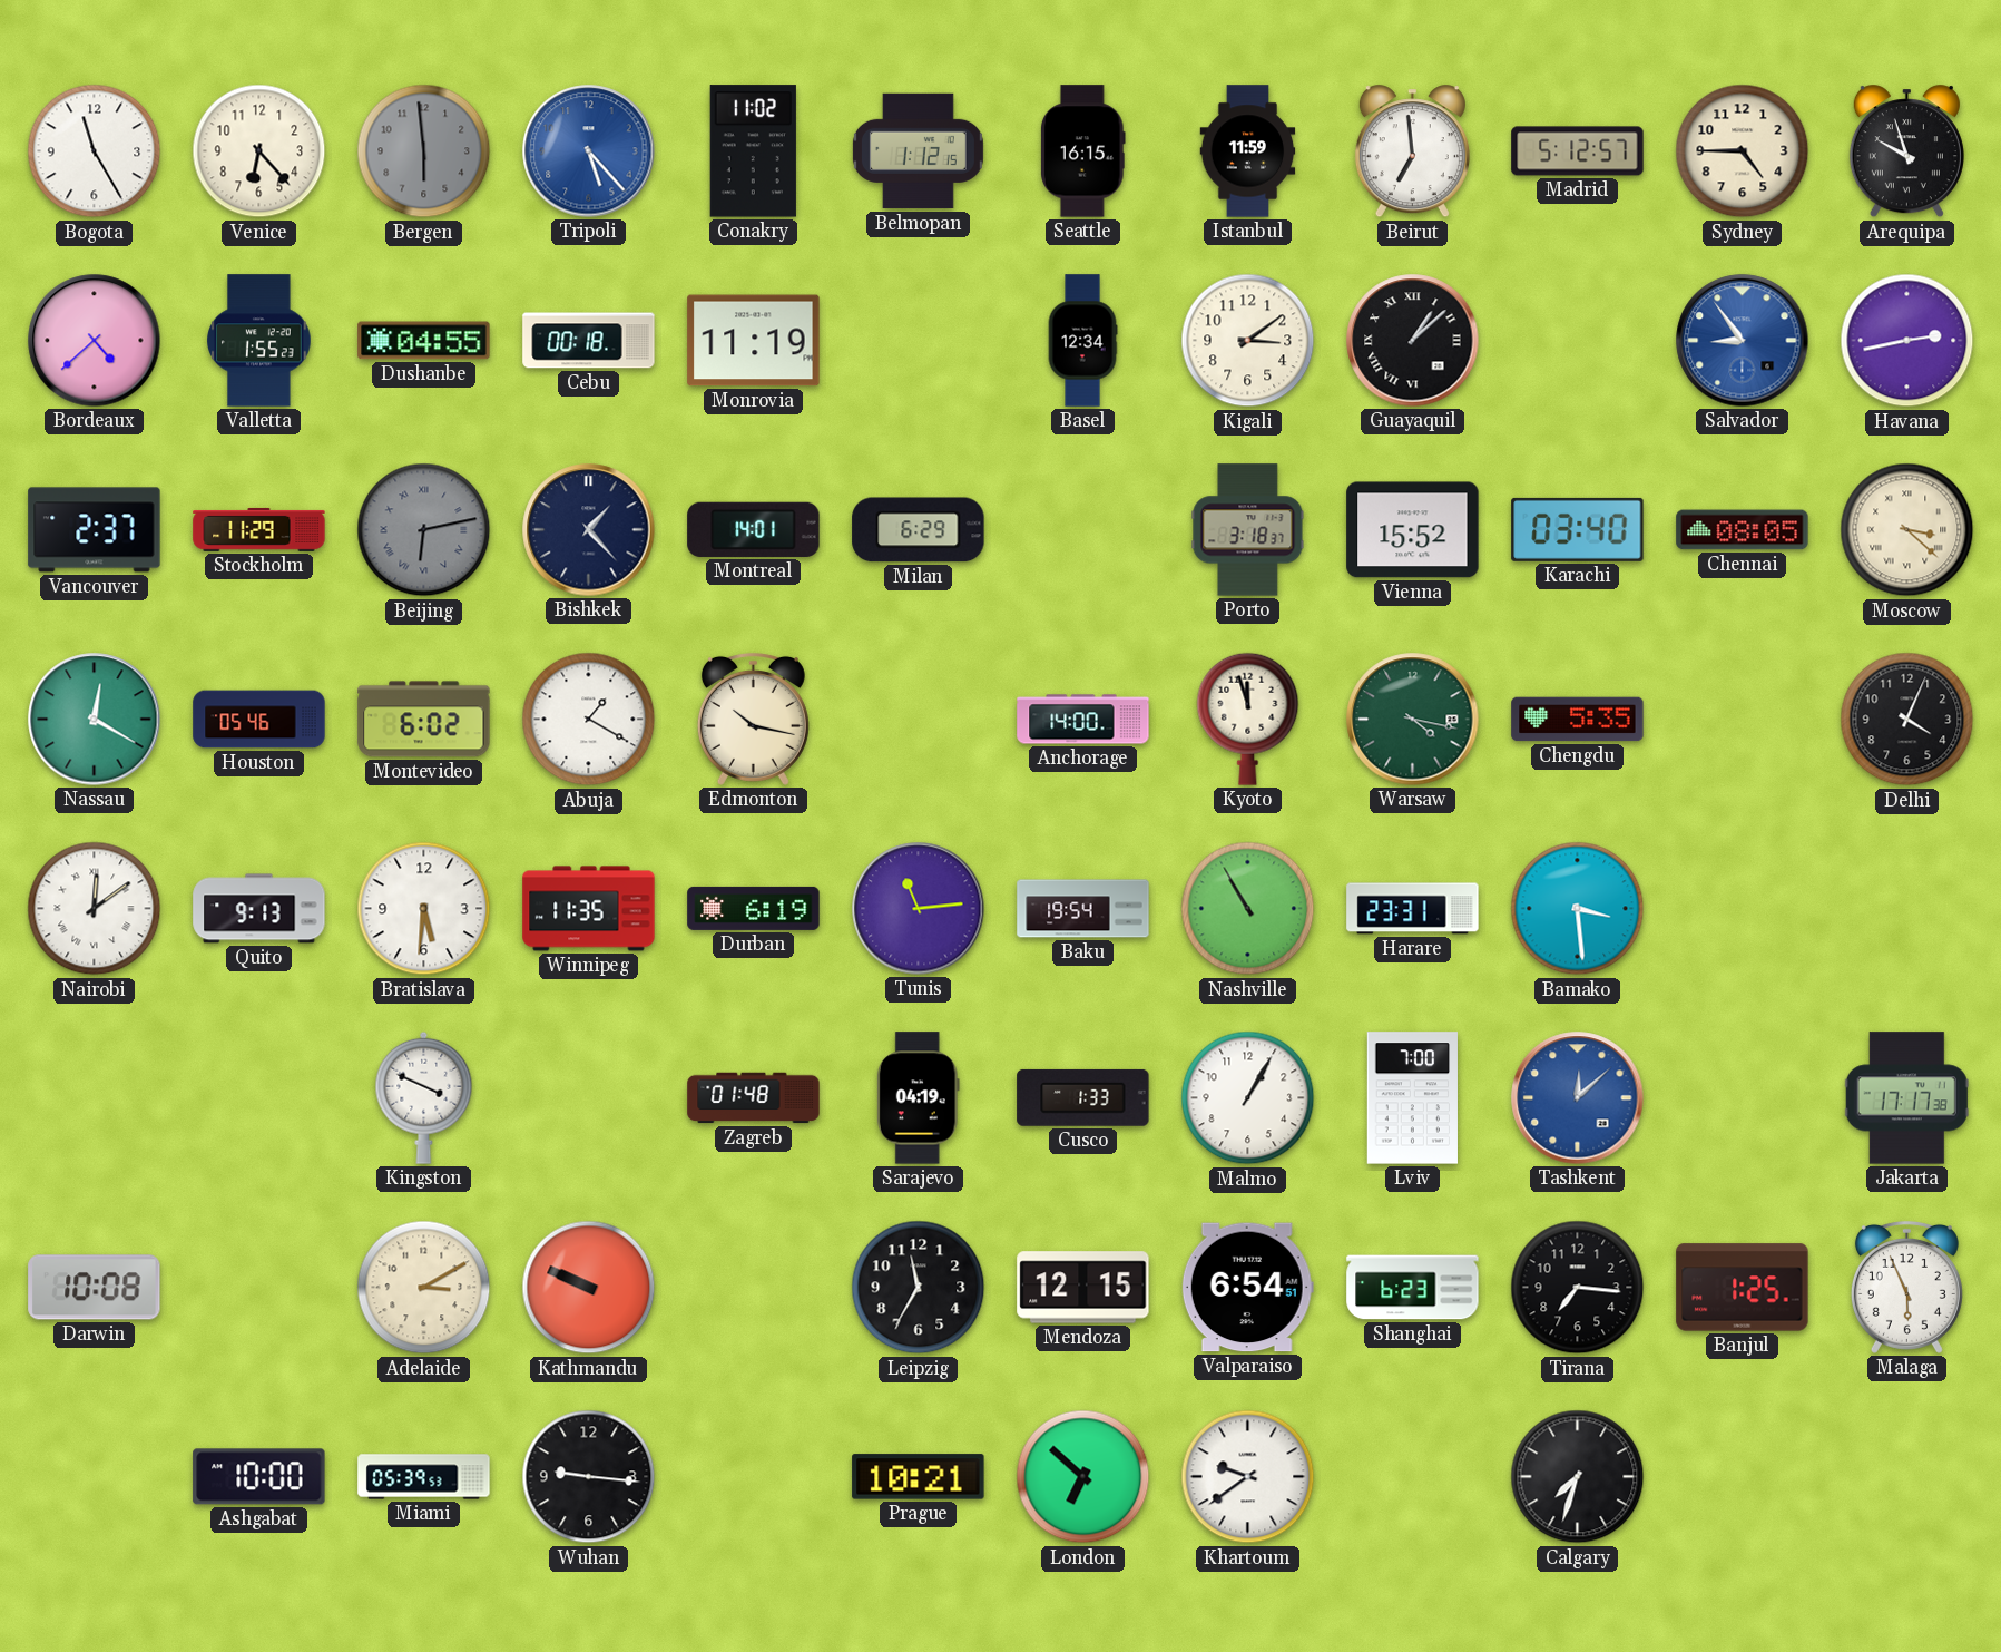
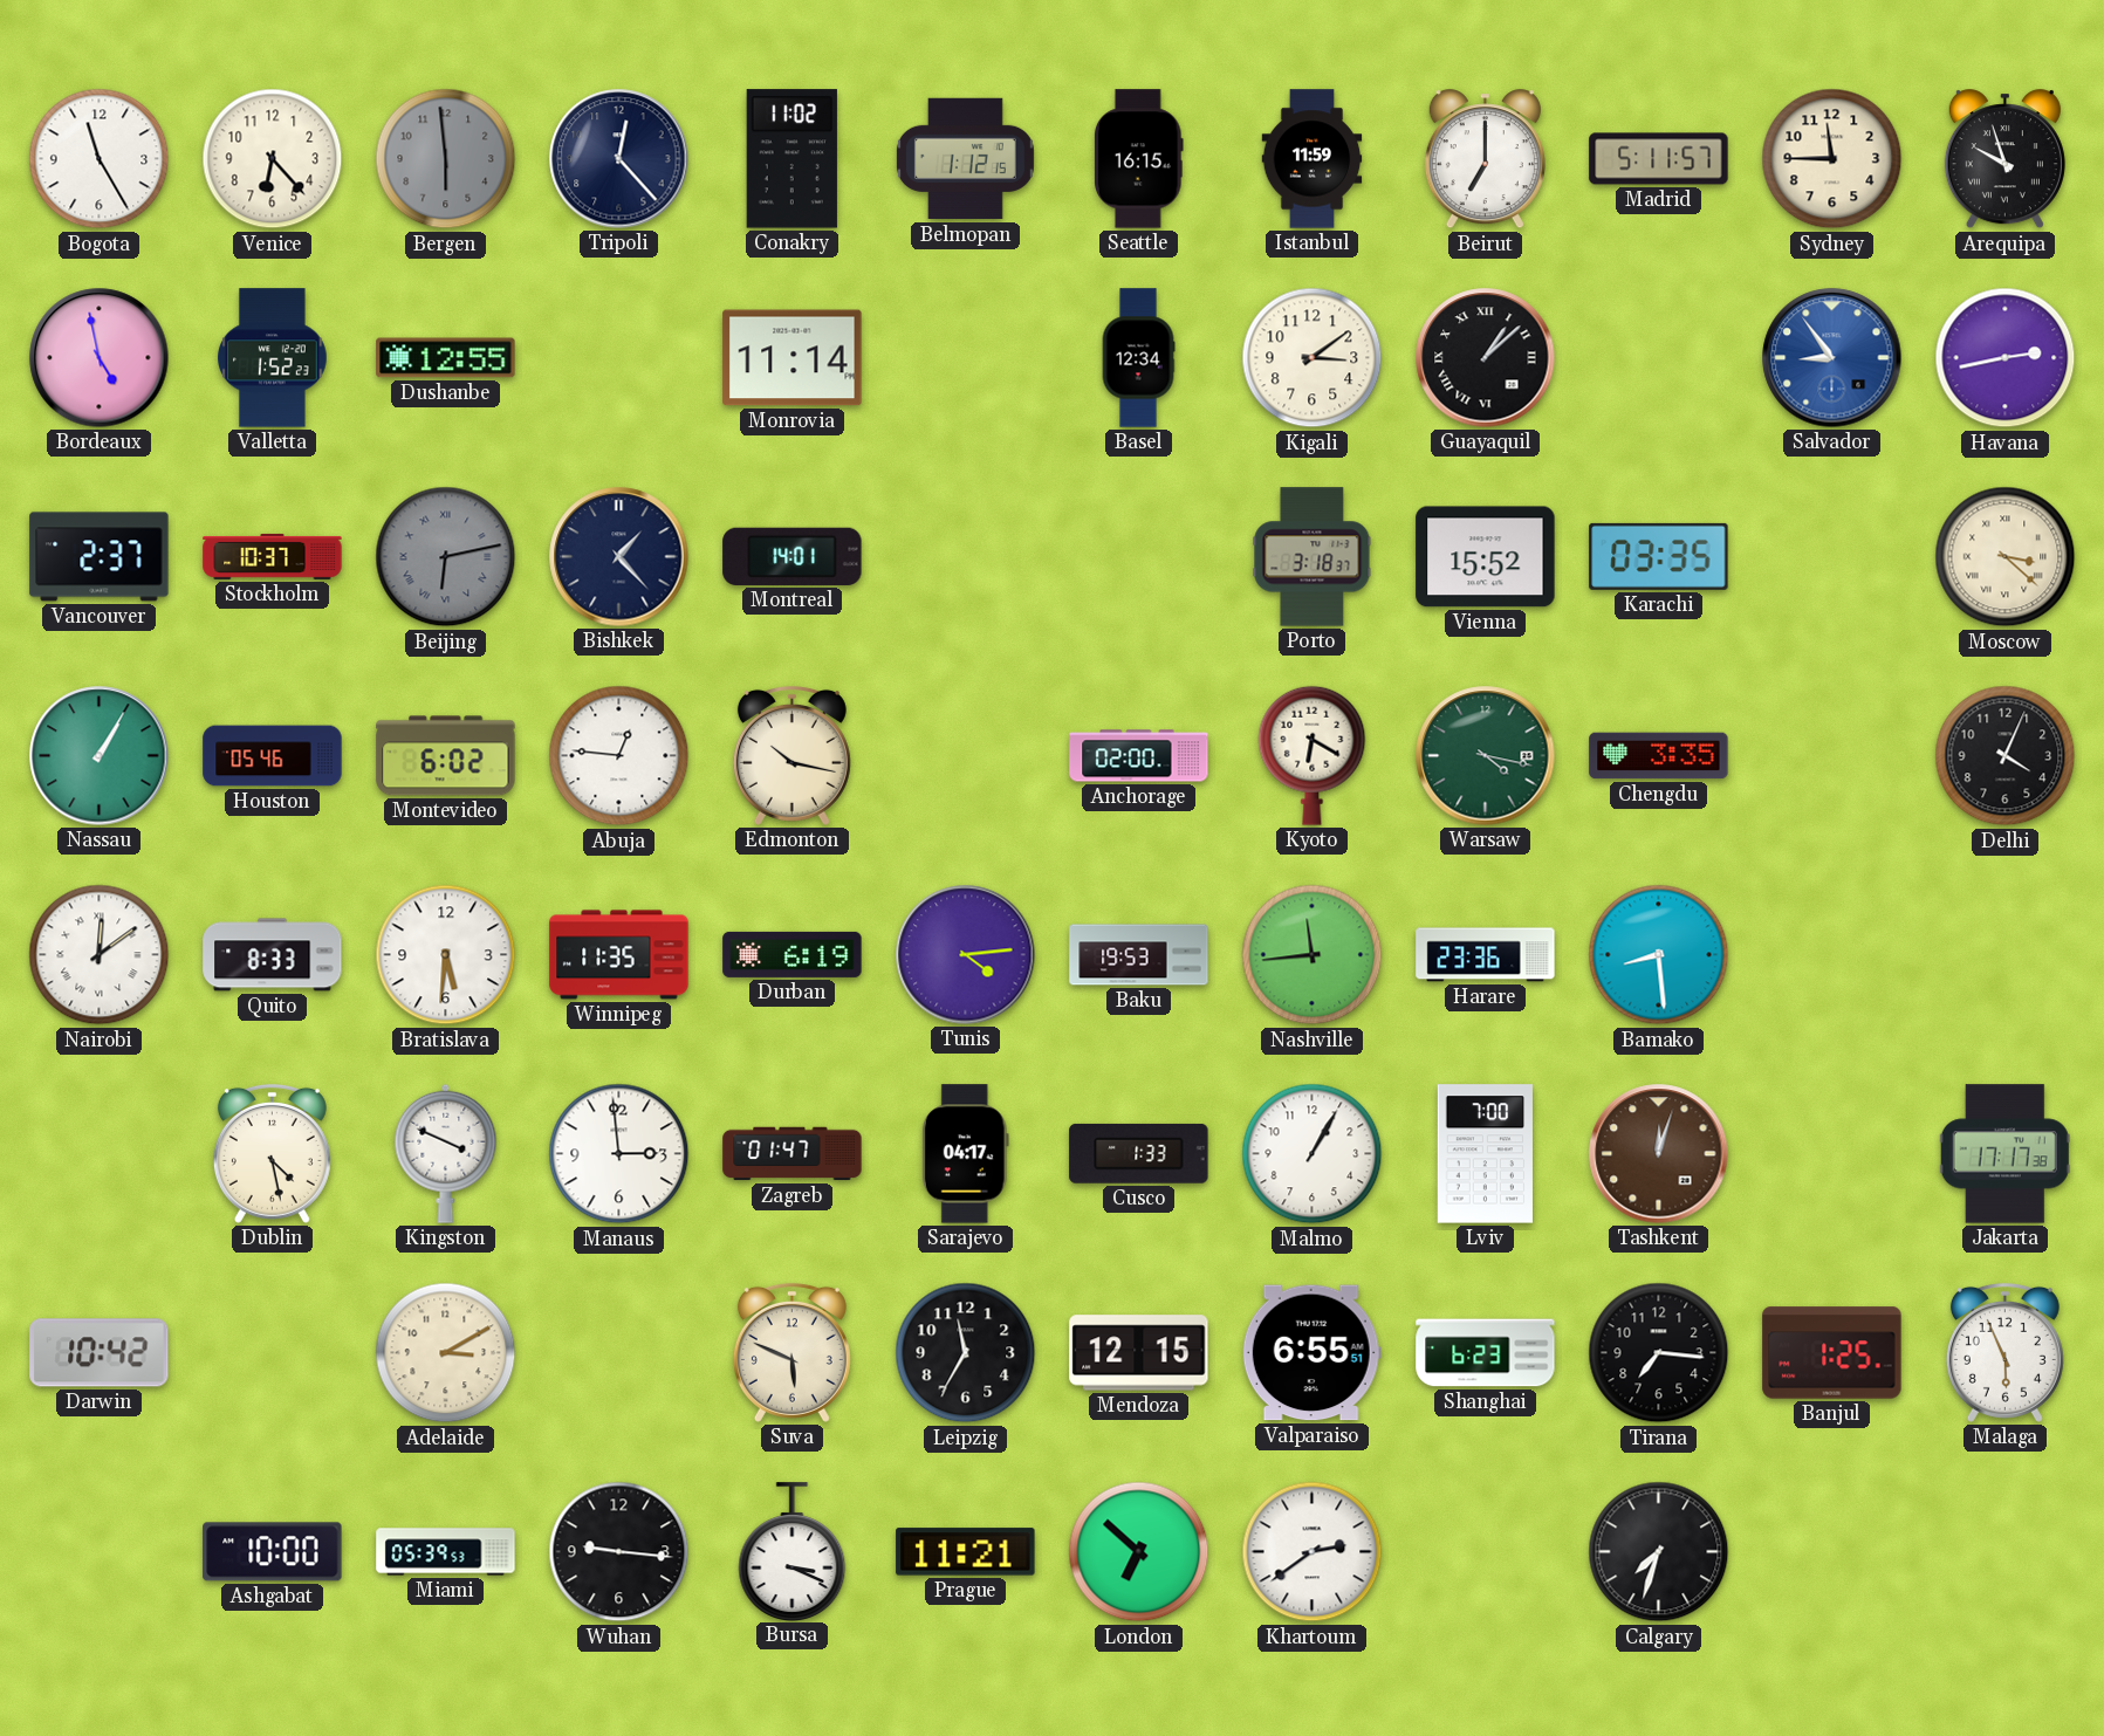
Tripoli: 5:23 -> 12:23
Tripoli dial: blue -> navy
Beirut: 6:59 -> 7:00
Madrid: 5:12 -> 5:11
Sydney: 4:45 -> 11:45
Bordeaux: 4:38 -> 4:58
Valletta: 1:55 -> 1:52
Dushanbe: 04:55 -> 12:55
Cebu: 00:18 -> none
Monrovia: 11:19 -> 11:14
Stockholm: 11:29 -> 10:37
Milan: 6:29 -> none
Karachi: 03:40 -> 03:35
Chennai: 08:05 -> none
Nassau: 12:20 -> 1:05
Abuja: 1:20 -> 12:46
Anchorage: 14:00 -> 02:00
Kyoto: 11:57 -> 6:20
Chengdu: 5:35 -> 3:35
Quito: 9:13 -> 8:33
Tunis: 11:14 -> 4:14
Baku: 19:54 -> 19:53
Nashville: 10:55 -> 11:44
Harare: 23:31 -> 23:36
Bamako: 3:29 -> 8:29
Dublin: none -> 4:28
Manaus: none -> 2:59
Zagreb: 01:48 -> 01:47
Sarajevo: 04:19 -> 04:17
Tashkent: 12:08 -> 12:03
Tashkent dial: blue -> brown
Darwin: 10:08 -> 10:42
Kathmandu: 9:49 -> none
Suva: none -> 5:49
Valparaiso: 6:54 -> 6:55
Bursa: none -> 3:19
Prague: 10:21 -> 11:21
Khartoum: 9:39 -> 2:39
